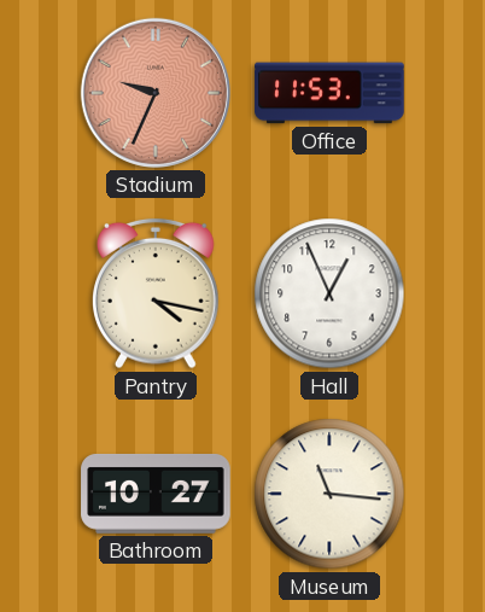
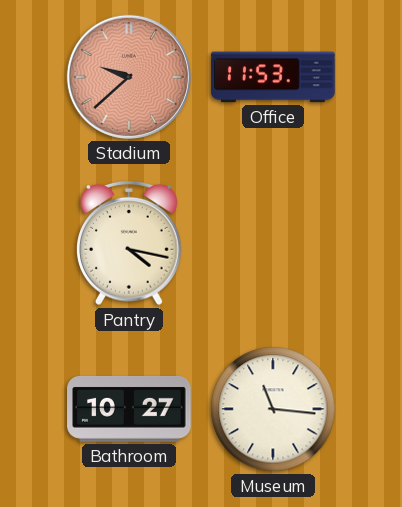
Stadium: 9:34 -> 9:38
Hall: 12:56 -> none
